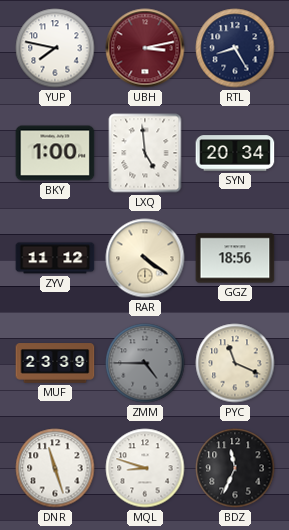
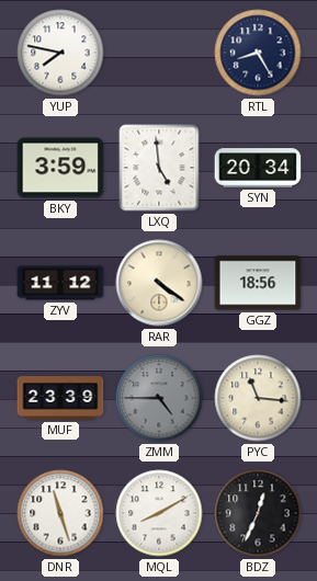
UBH: 3:13 -> none
BKY: 1:00 -> 3:59
PYC: 11:19 -> 11:16
MQL: 8:48 -> 8:10
BDZ: 11:34 -> 12:34
